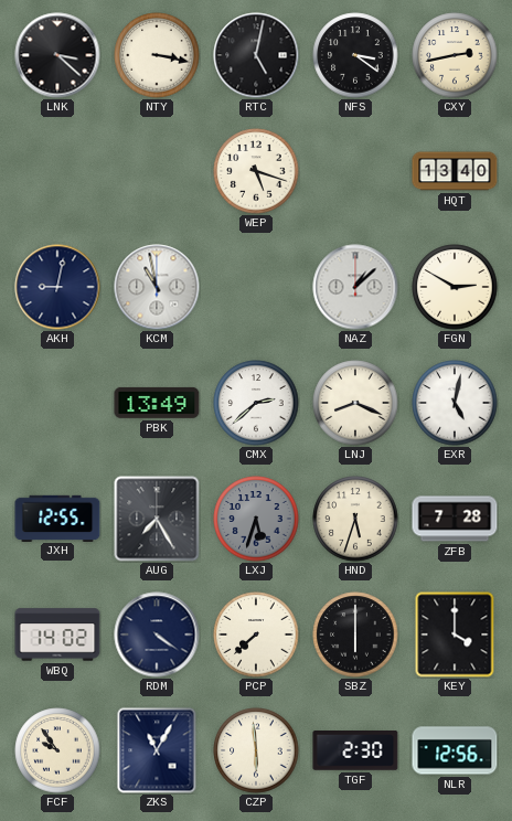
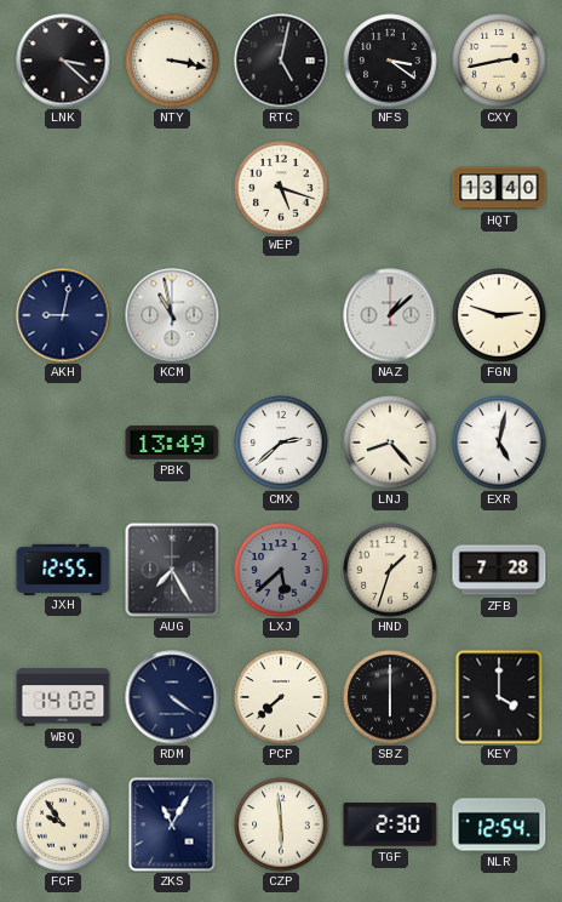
FGN: 2:50 -> 2:48
LNJ: 8:19 -> 8:23
LXJ: 5:33 -> 5:38
HND: 5:33 -> 1:33
NLR: 12:56 -> 12:54
